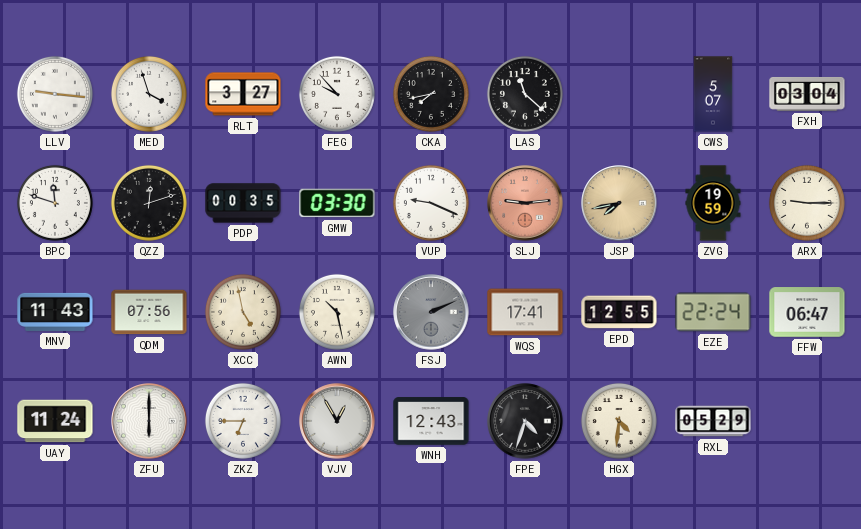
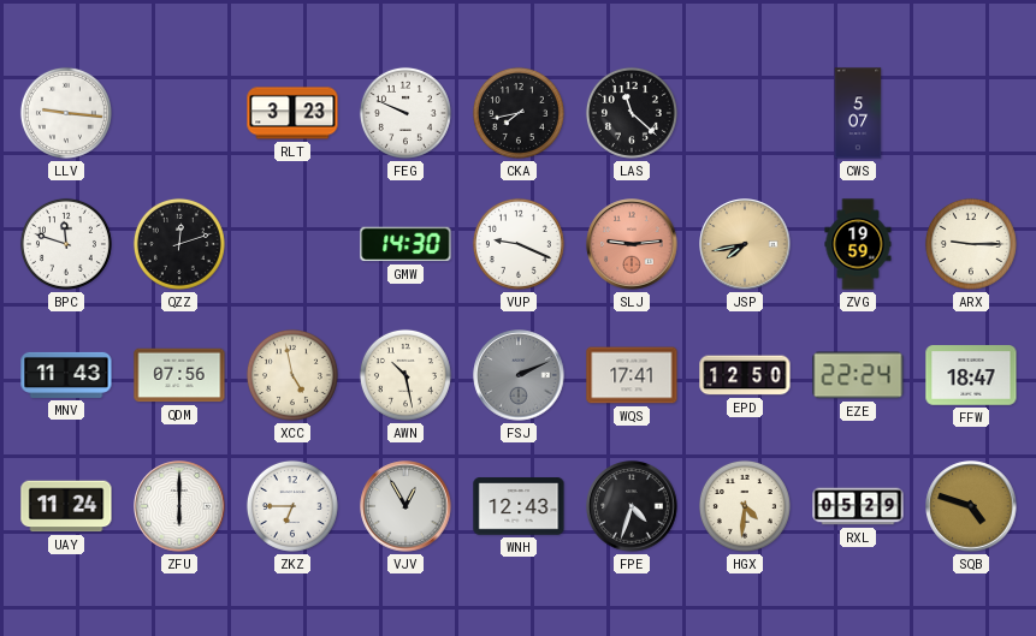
MED: 3:57 -> none
RLT: 3:27 -> 3:23
FEG: 9:53 -> 9:49
FXH: 03:04 -> none
PDP: 00:35 -> none
GMW: 03:30 -> 14:30
EPD: 12:55 -> 12:50
FFW: 06:47 -> 18:47
SQB: none -> 4:48
